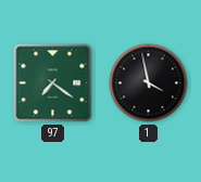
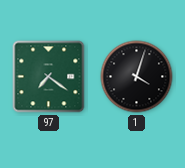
1: 3:58 -> 4:03
